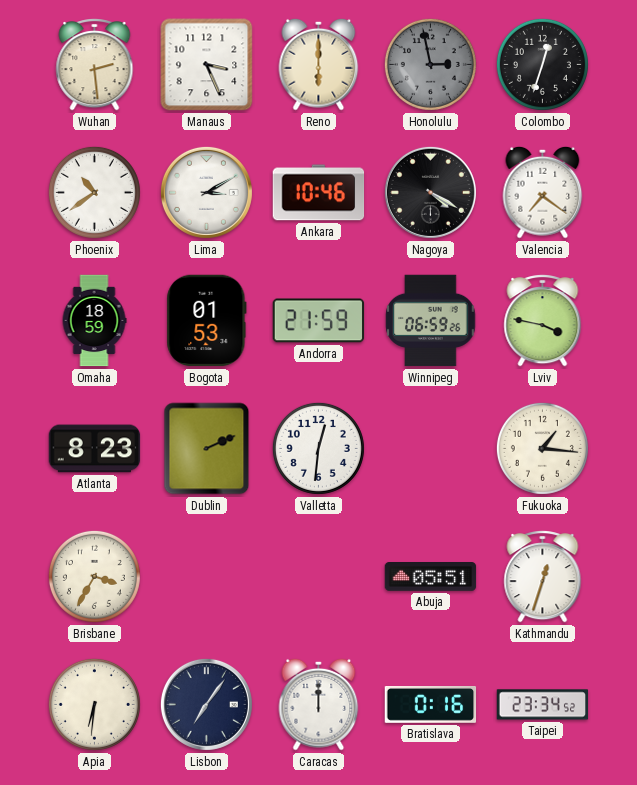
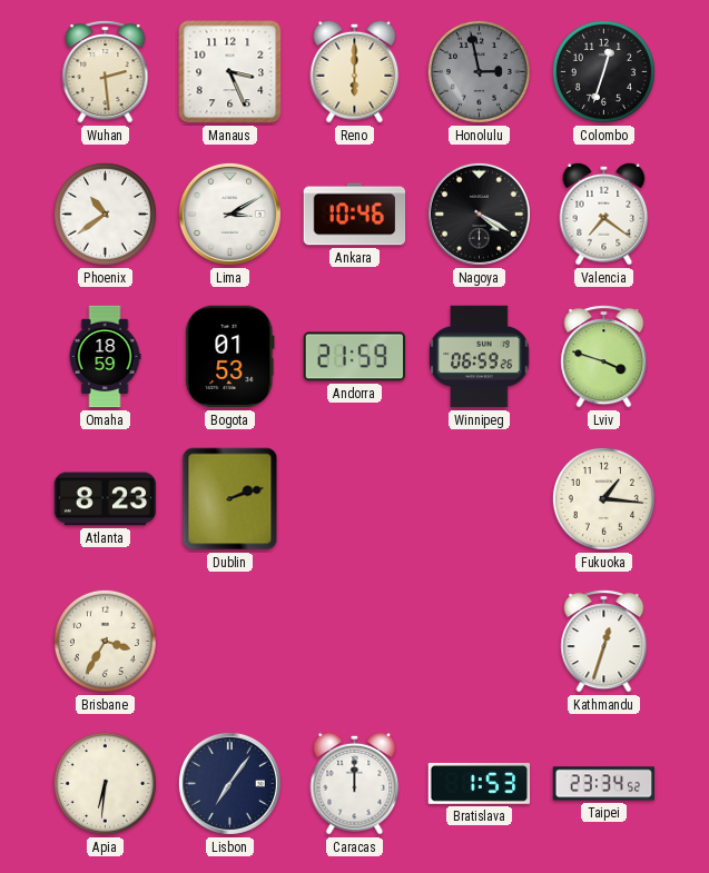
Lviv: 3:47 -> 3:48
Dublin: 2:11 -> 2:12
Valletta: 12:31 -> none
Abuja: 05:51 -> none
Bratislava: 0:16 -> 1:53
